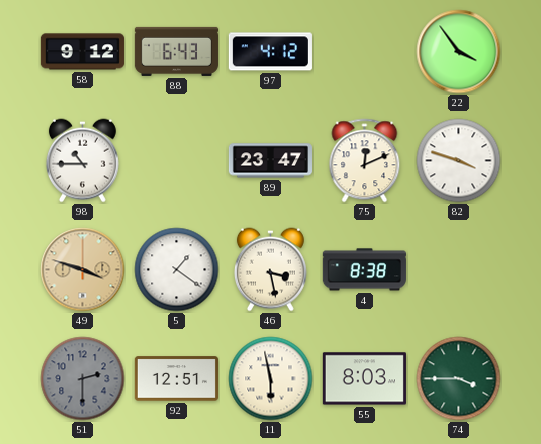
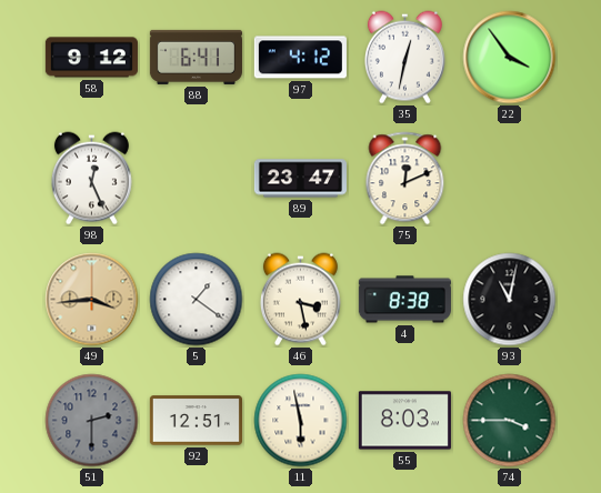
88: 6:43 -> 6:41
35: none -> 12:32
98: 10:45 -> 12:26
82: 3:48 -> none
49: 3:48 -> 3:44
93: none -> 11:02
